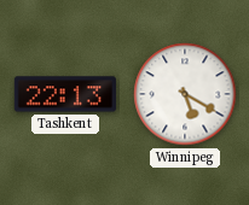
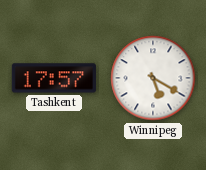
Tashkent: 22:13 -> 17:57
